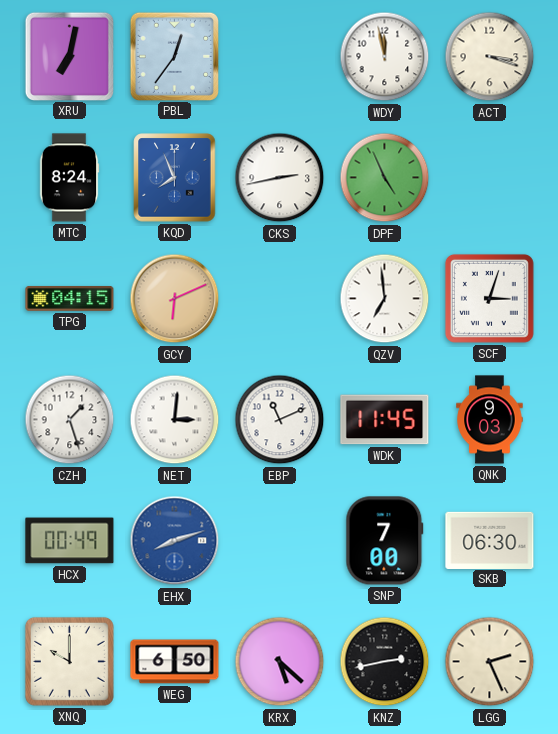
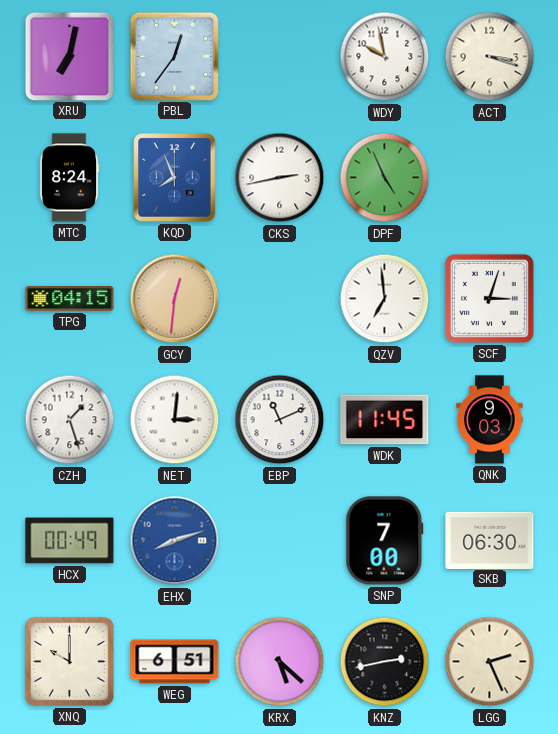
WDY: 11:58 -> 9:58
GCY: 6:11 -> 12:31
WEG: 6:50 -> 6:51
